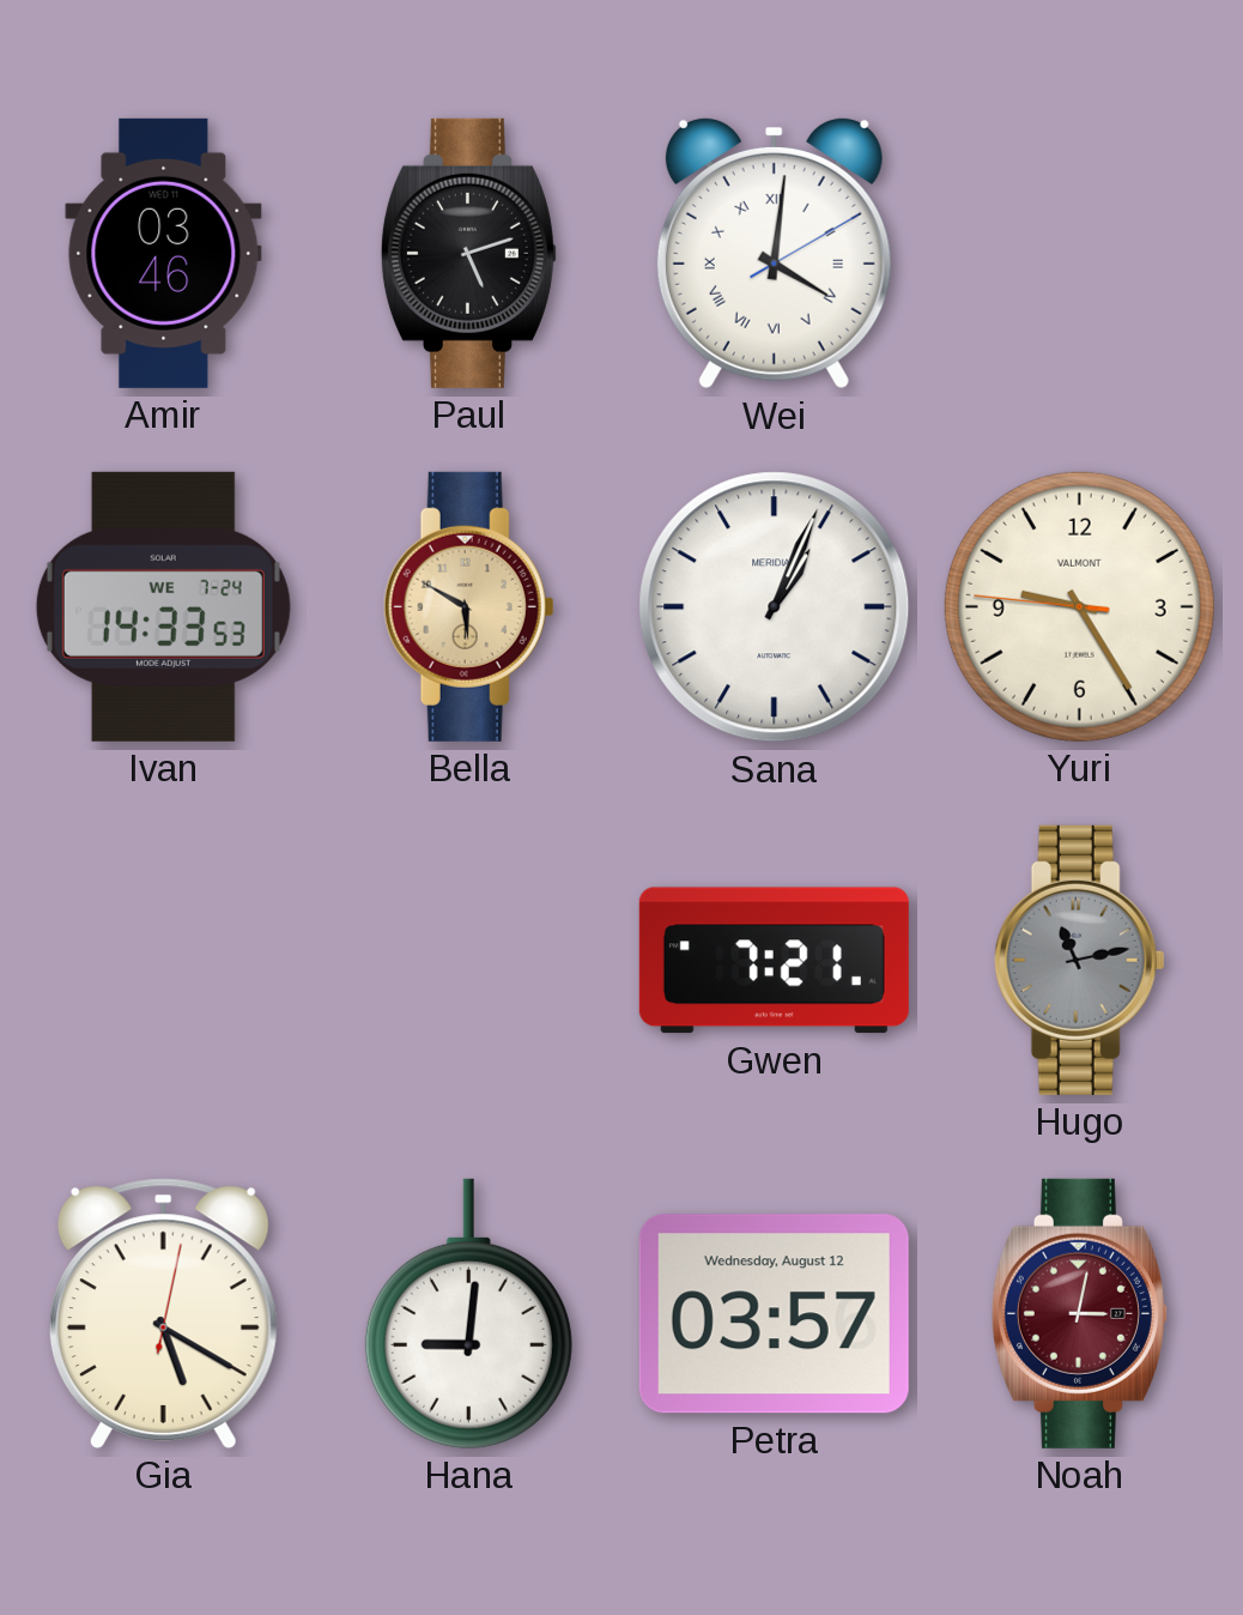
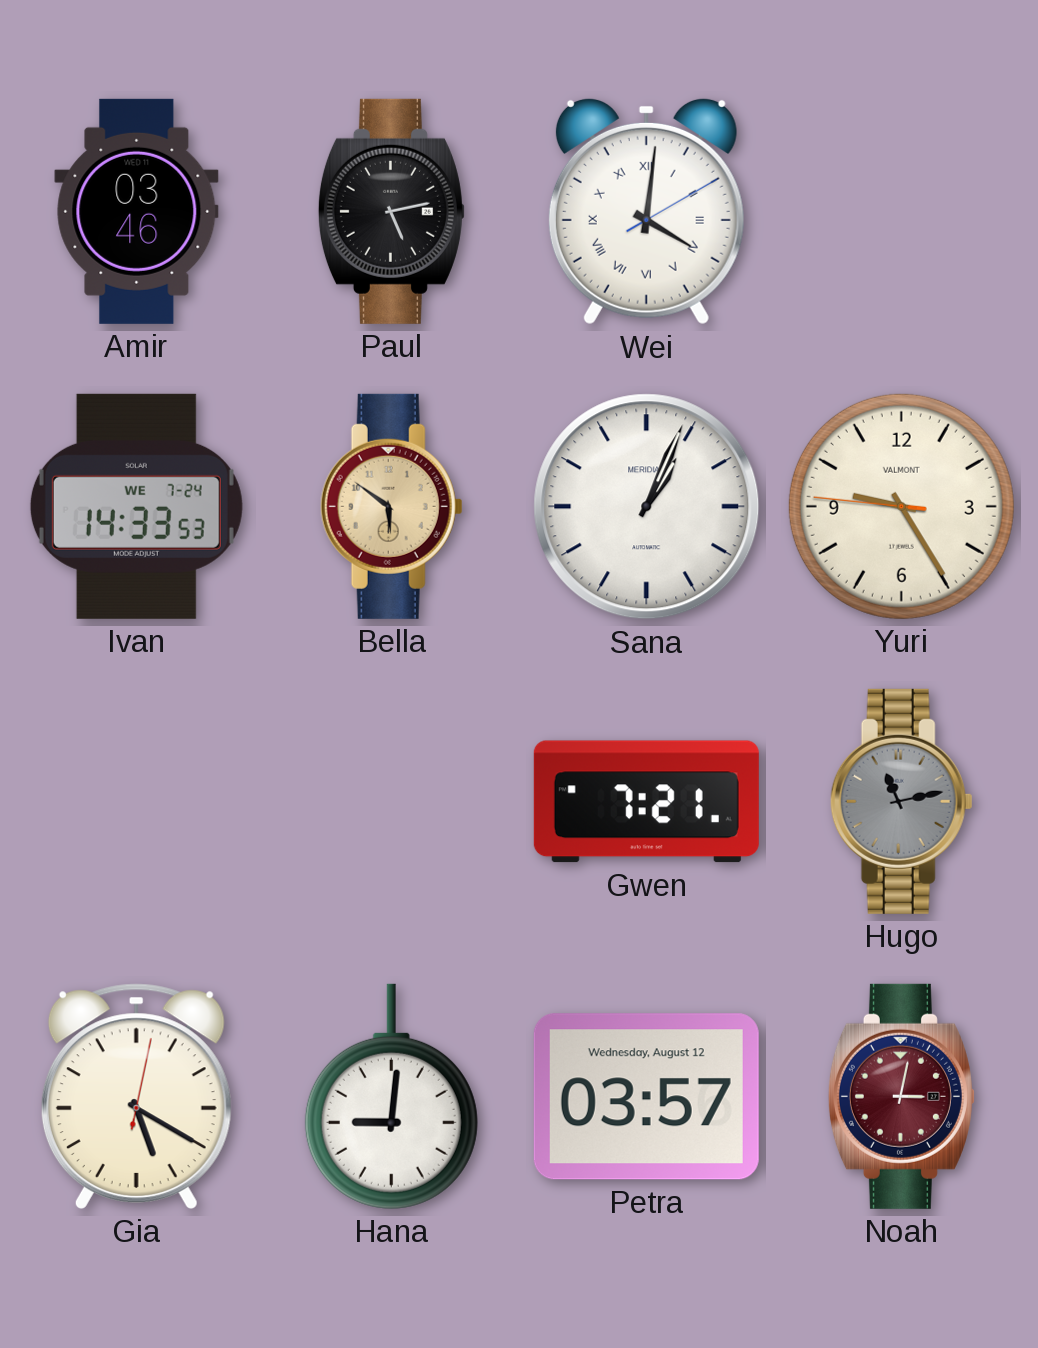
Paul: 5:12 -> 5:13
Bella: 5:50 -> 5:51
